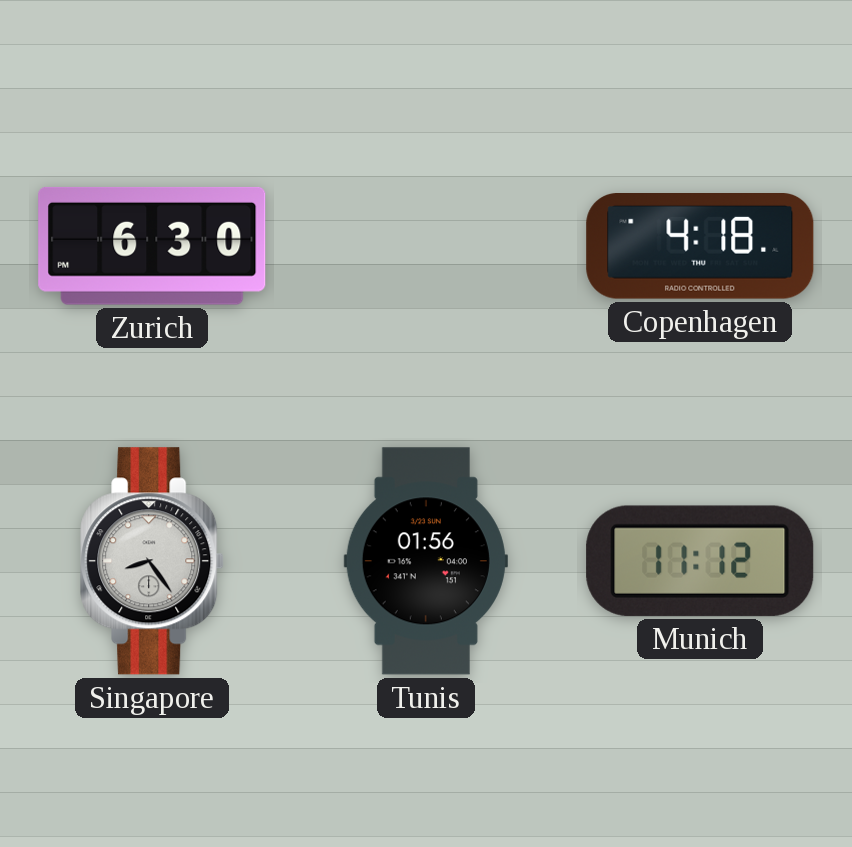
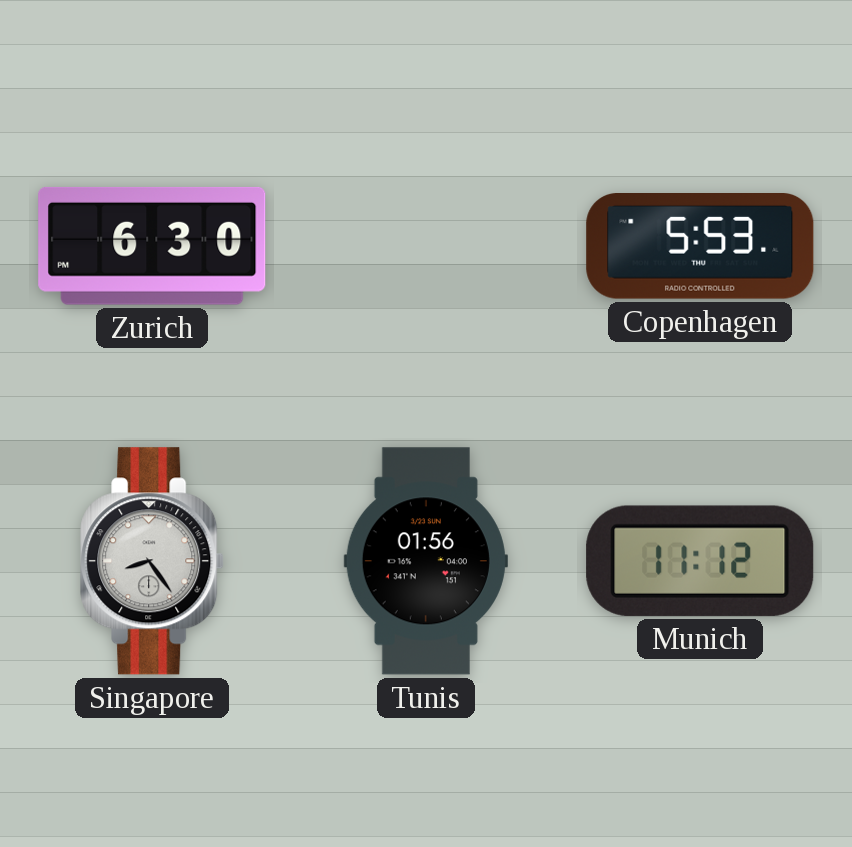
Copenhagen: 4:18 -> 5:53
